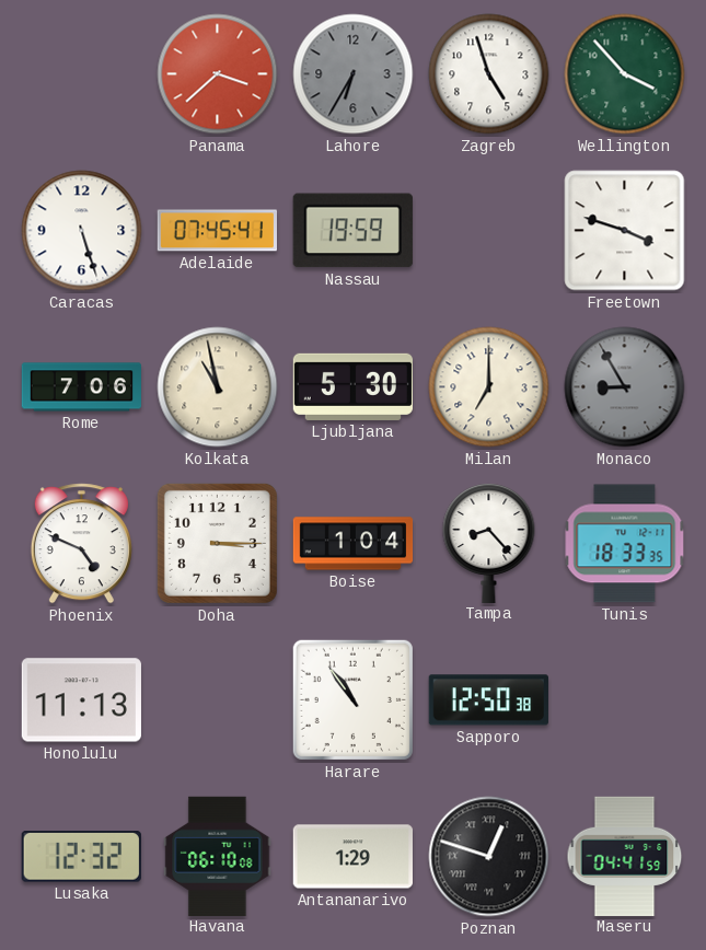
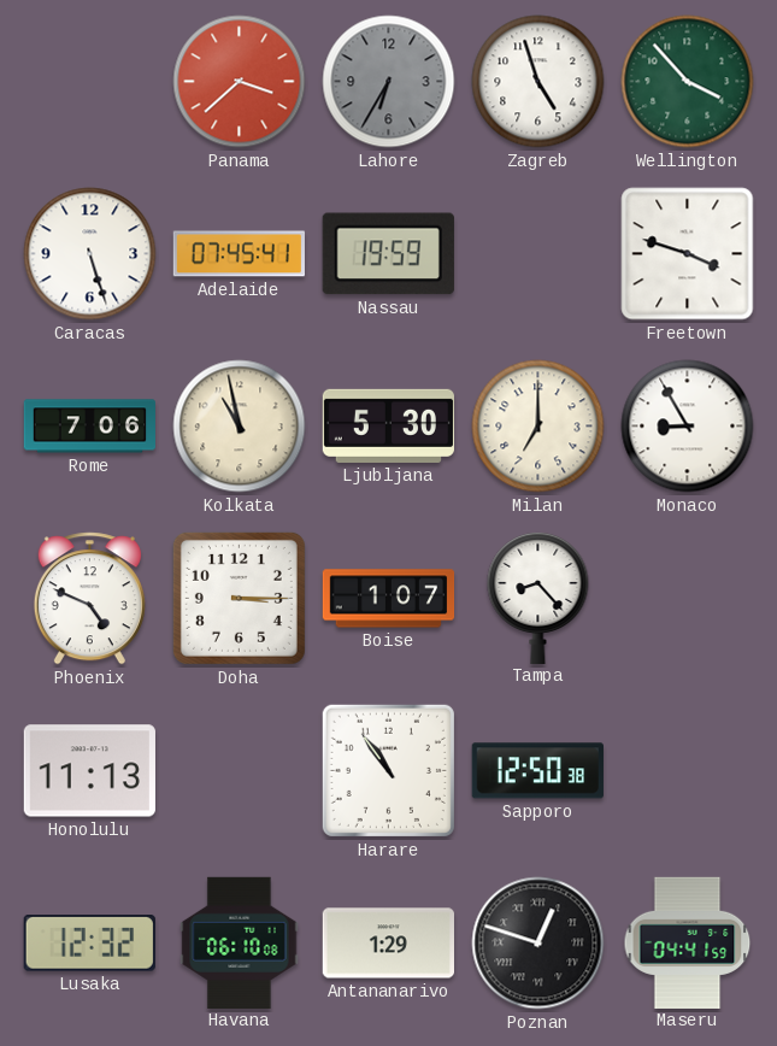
Monaco dial: grey -> white
Boise: 1:04 -> 1:07
Tunis: 18:33 -> none
